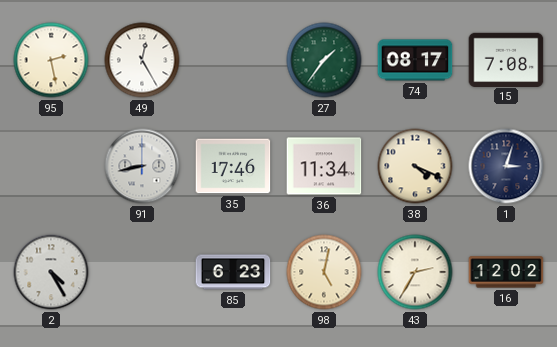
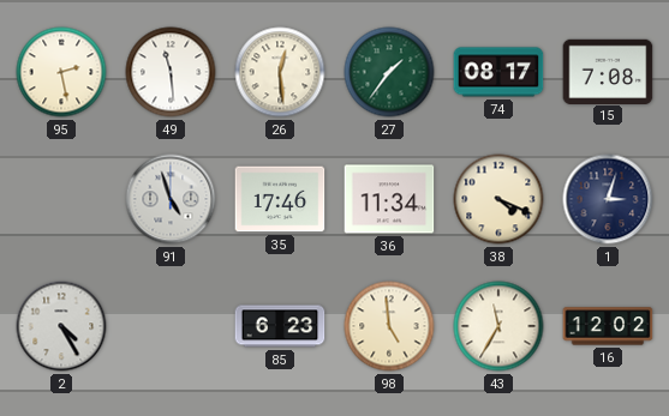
49: 12:25 -> 11:29
26: none -> 12:29
91: 8:43 -> 4:57
98: 5:02 -> 4:59
43: 2:35 -> 11:35
